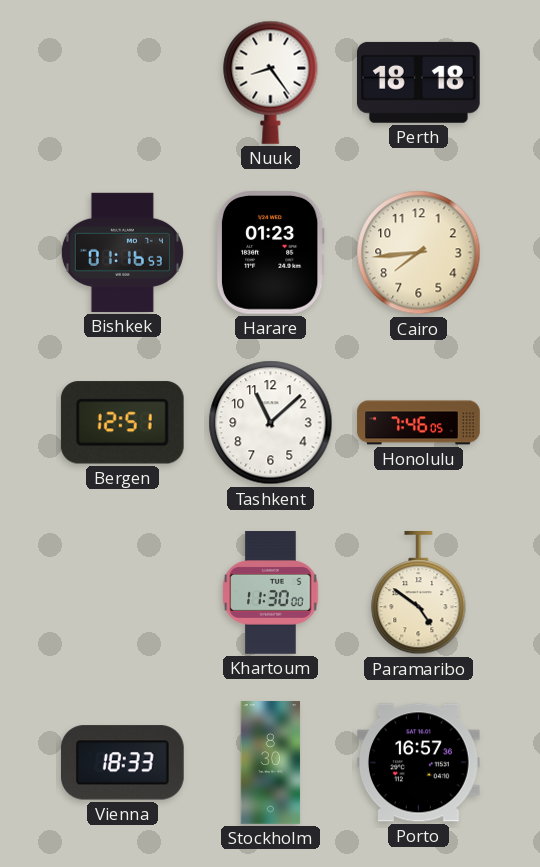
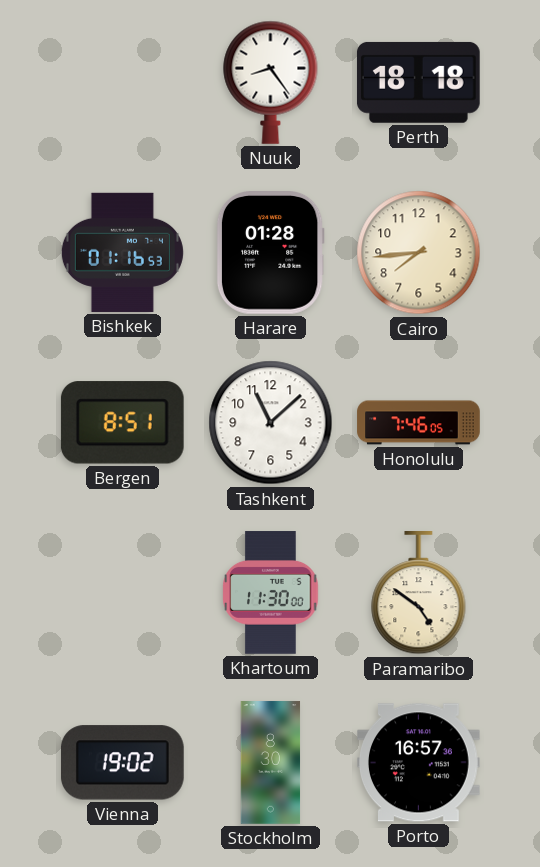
Harare: 01:23 -> 01:28
Bergen: 12:51 -> 8:51
Vienna: 18:33 -> 19:02
